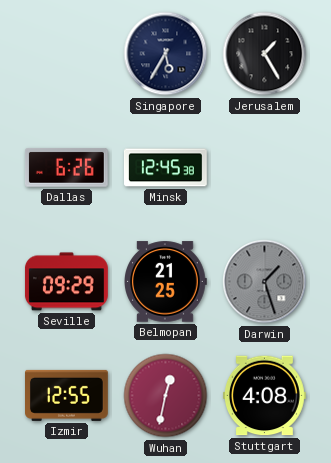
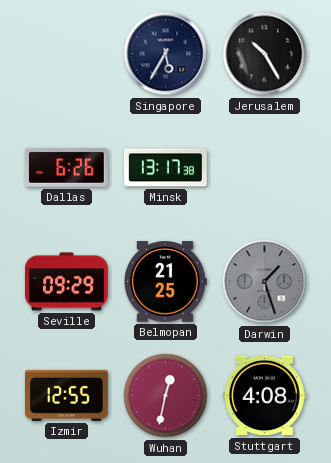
Jerusalem: 1:25 -> 10:25
Minsk: 12:45 -> 13:17
